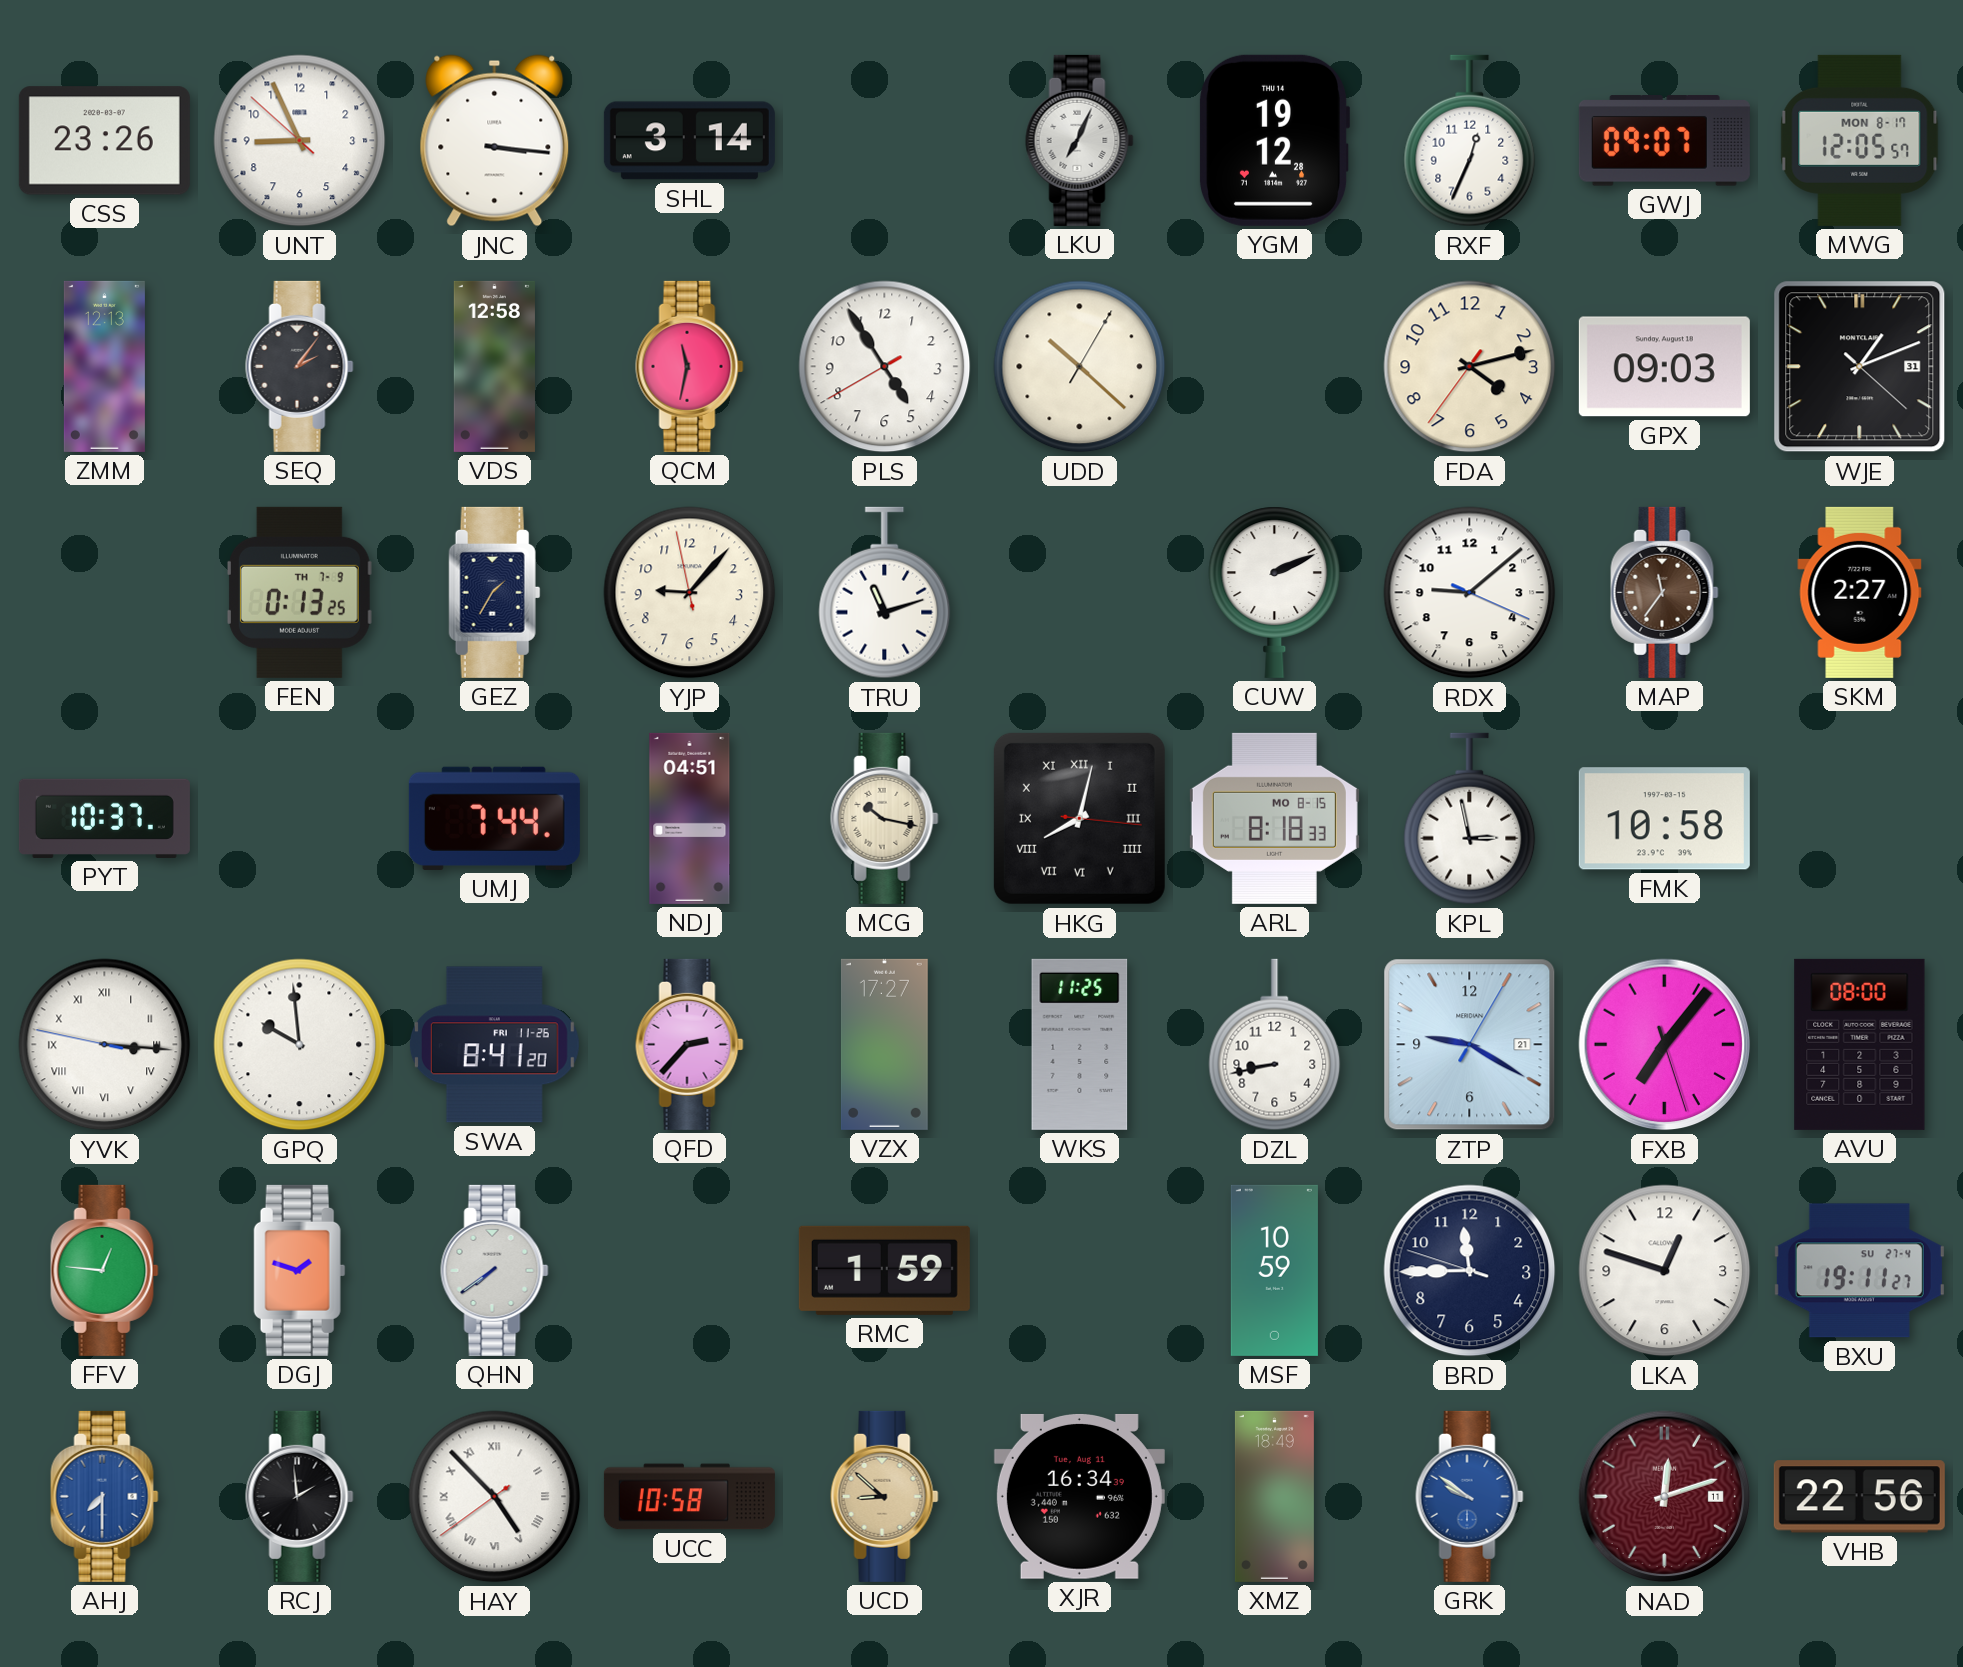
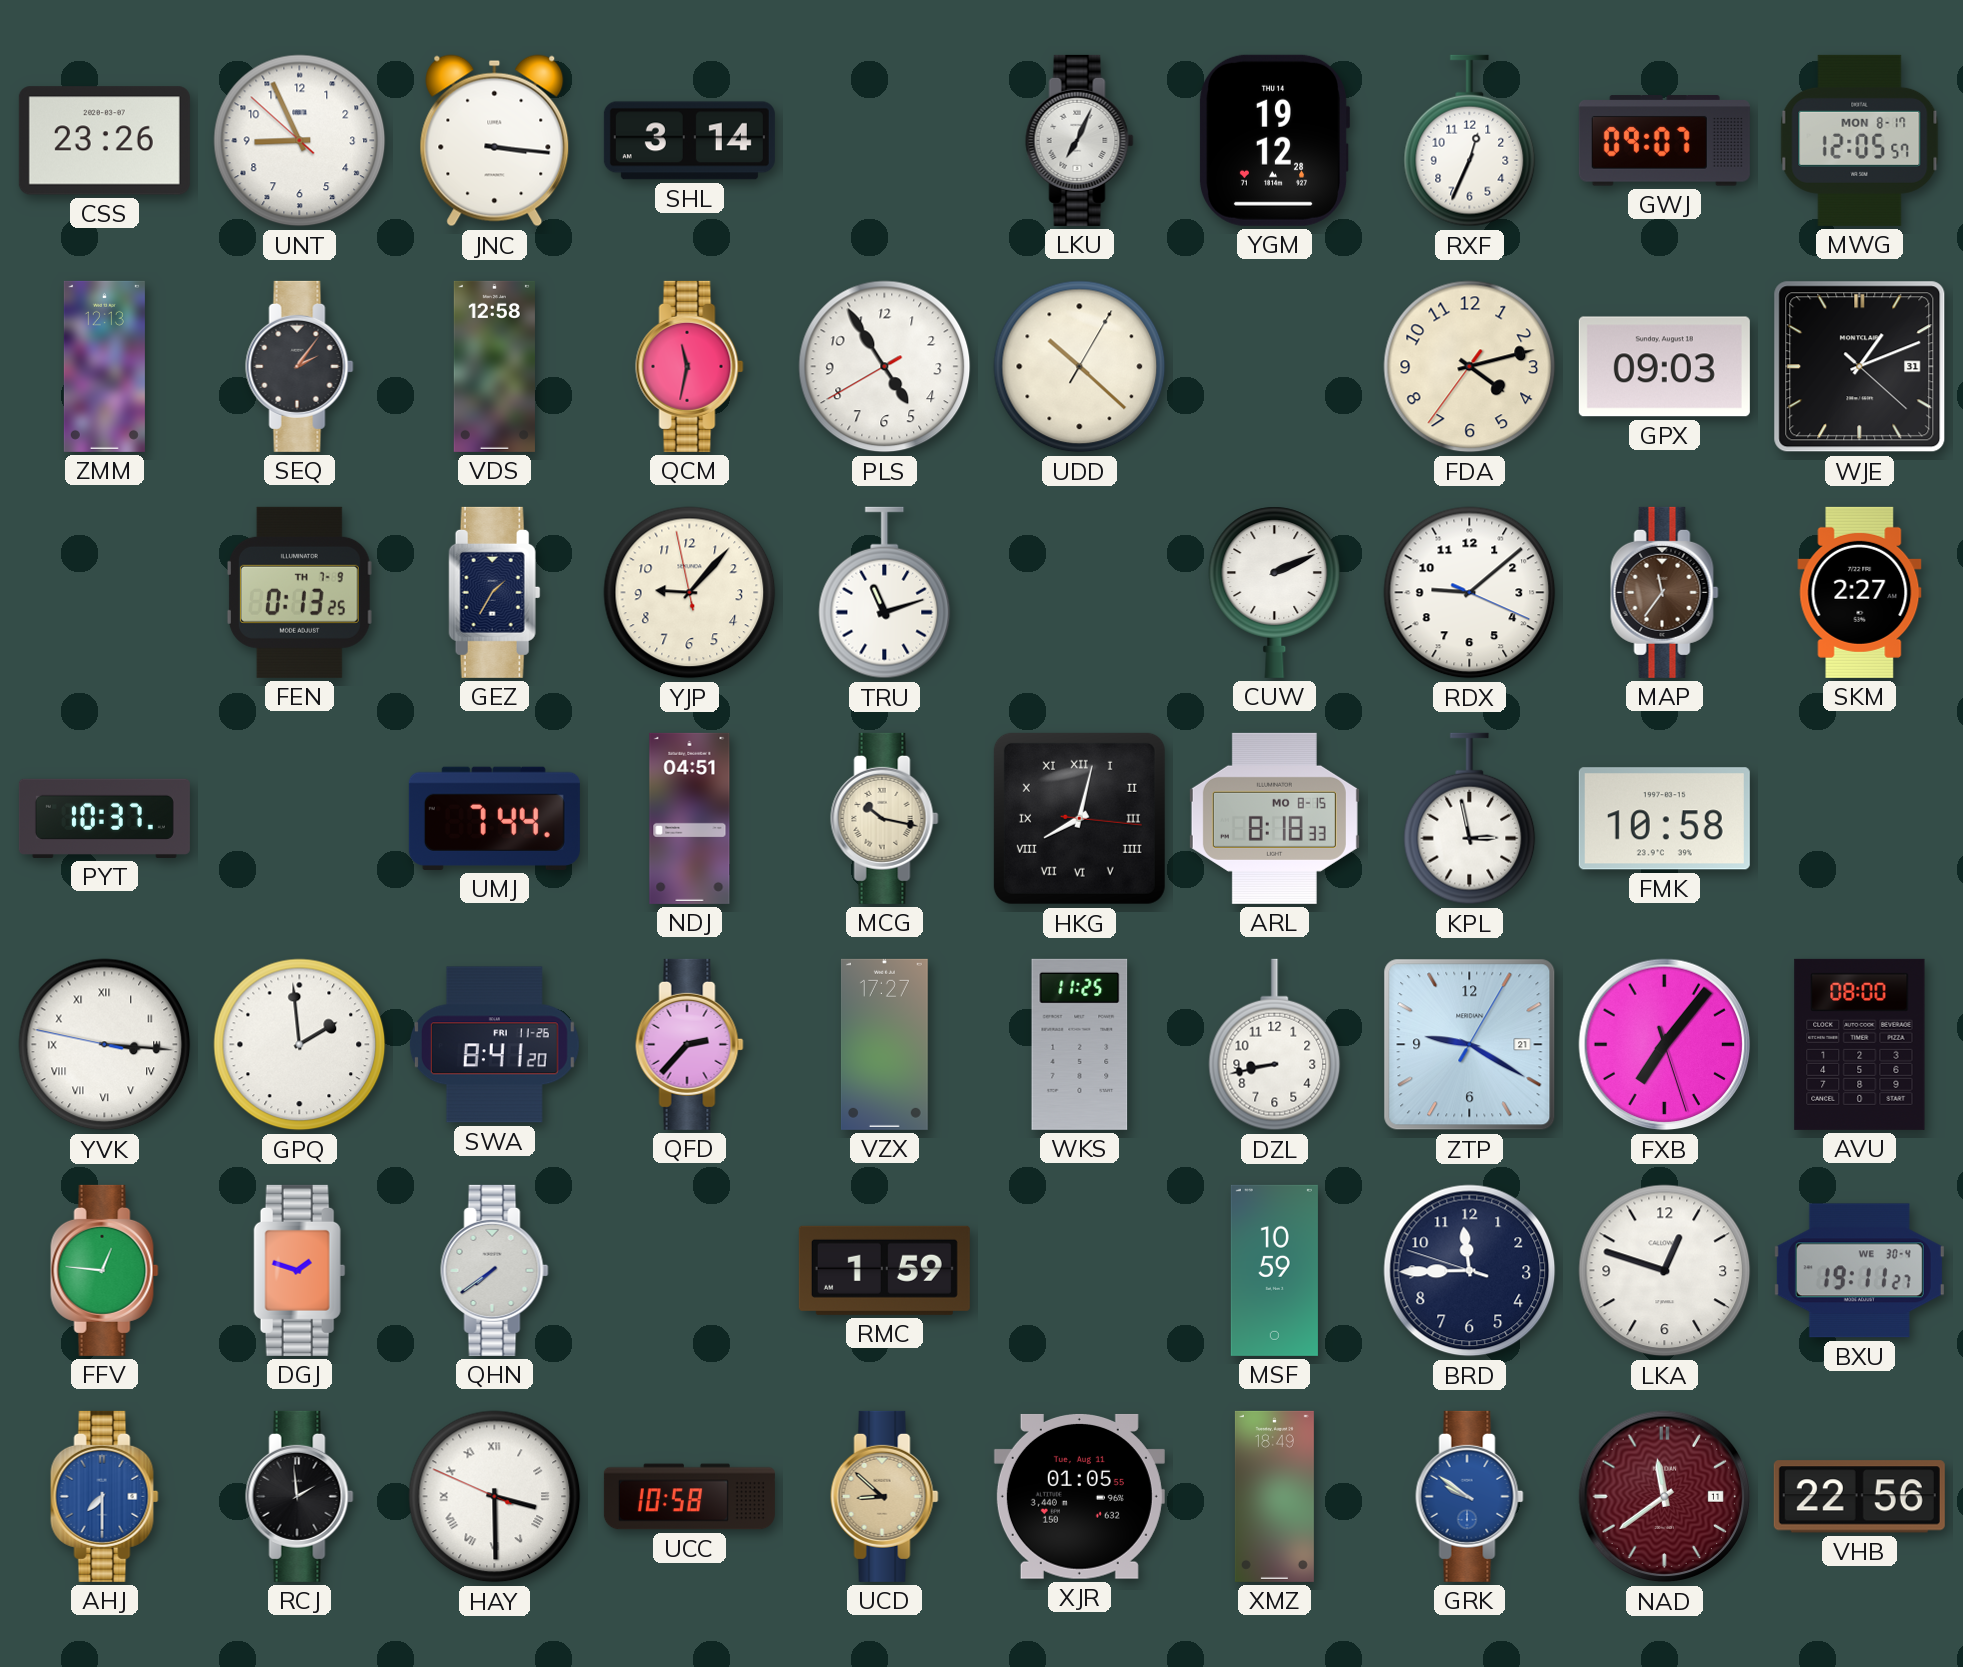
GPQ: 9:59 -> 1:59
BXU date: SU 27-4 -> WE 30-4
HAY: 4:52 -> 3:29
XJR: 16:34 -> 01:05
NAD: 12:12 -> 11:39
